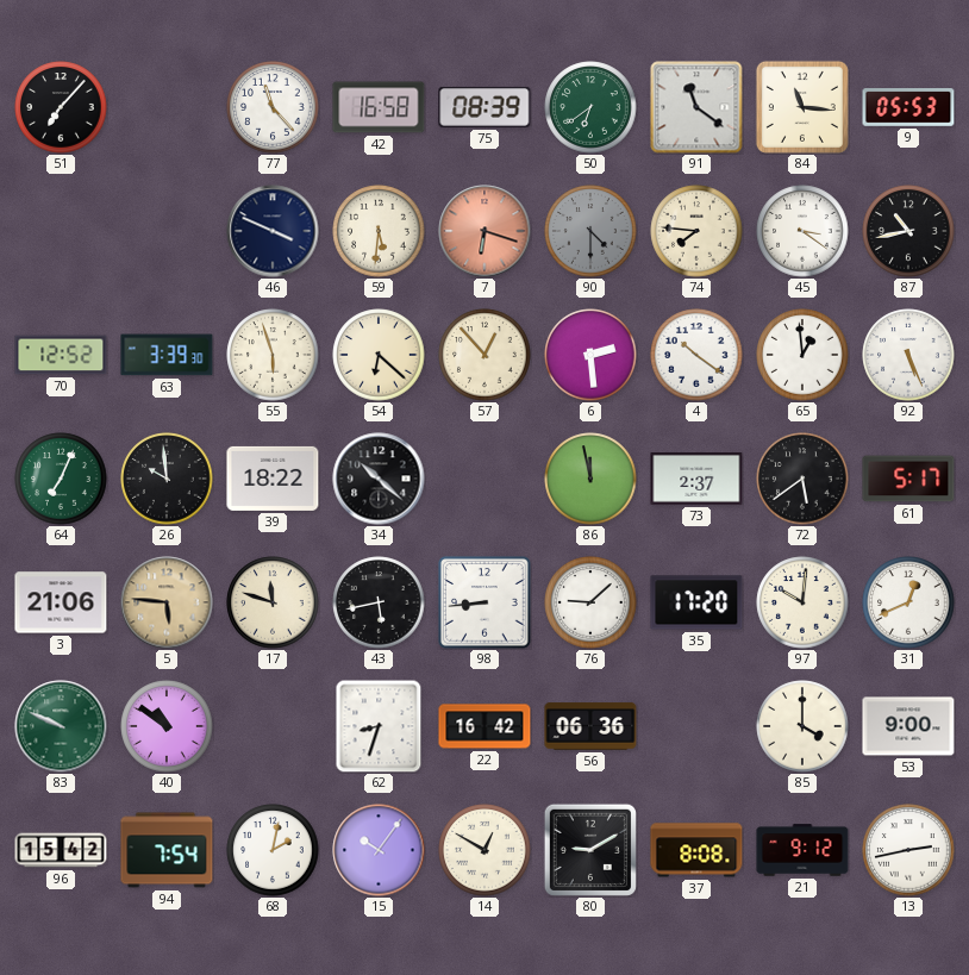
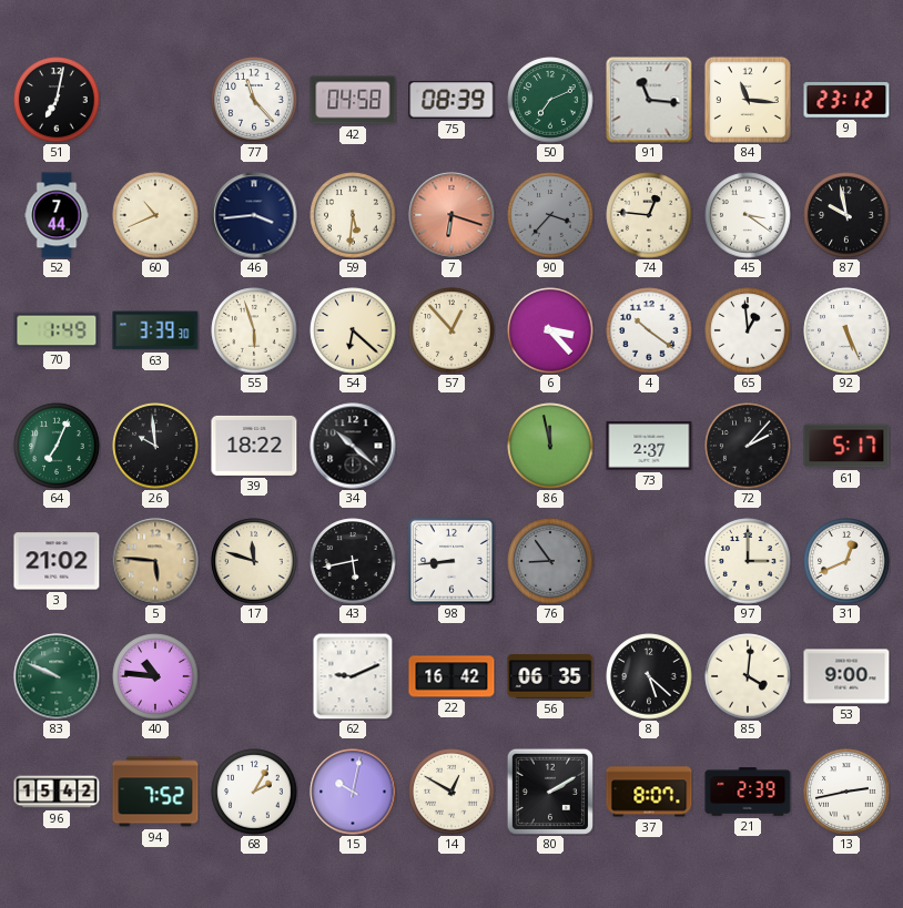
51: 7:07 -> 7:02
42: 16:58 -> 04:58
50: 6:39 -> 7:11
91: 11:21 -> 11:16
9: 05:53 -> 23:12
52: none -> 7:44
60: none -> 10:41
46: 3:49 -> 3:44
90: 4:30 -> 3:37
74: 7:46 -> 12:46
87: 10:43 -> 9:58
70: 12:52 -> 1:49
6: 2:29 -> 3:23
72: 5:39 -> 2:07
3: 21:06 -> 21:02
76: 9:08 -> 8:54
76 dial: white -> grey
35: 17:20 -> none
97: 10:01 -> 3:00
40: 10:51 -> 10:46
62: 8:33 -> 9:11
56: 06:36 -> 06:35
8: none -> 5:22
85: 4:00 -> 4:01
94: 7:54 -> 7:52
68: 2:02 -> 2:05
15: 10:06 -> 10:02
80: 9:10 -> 2:10
37: 8:08 -> 8:07
21: 9:12 -> 2:39
